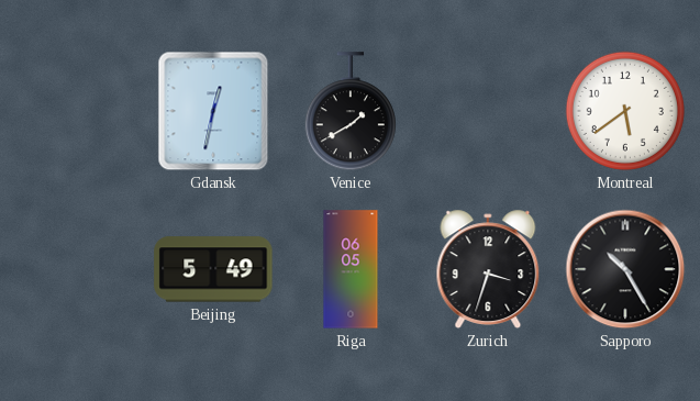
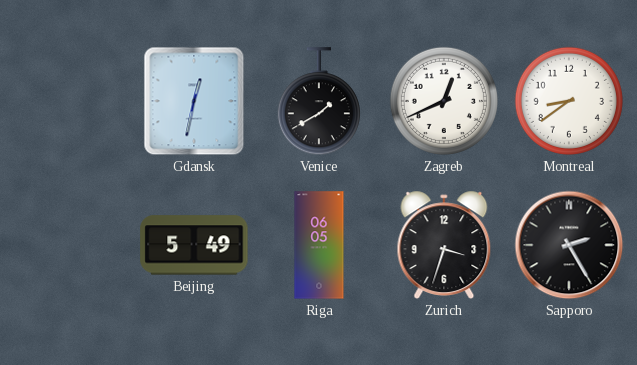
Zagreb: none -> 12:41
Montreal: 5:39 -> 8:39
Sapporo: 10:25 -> 2:25
